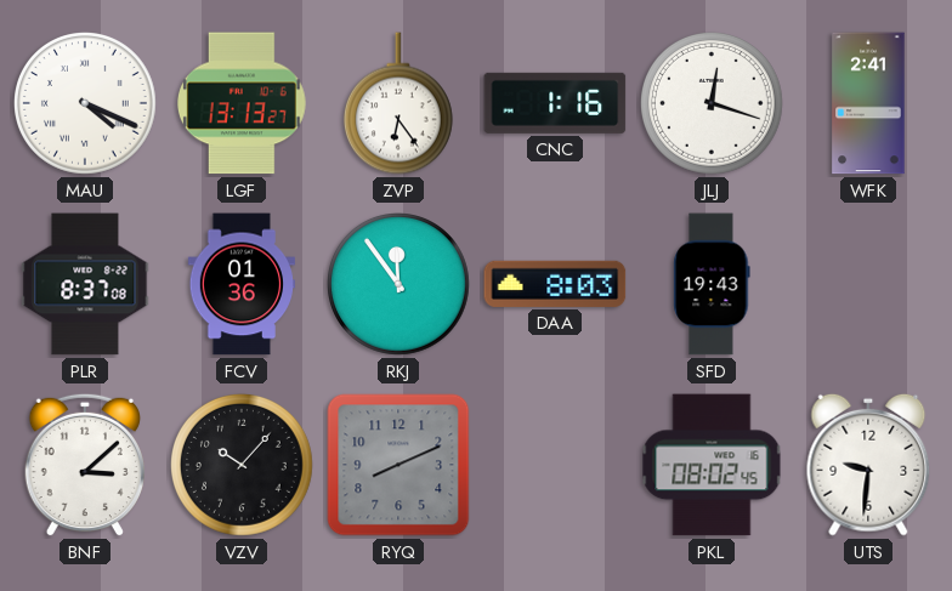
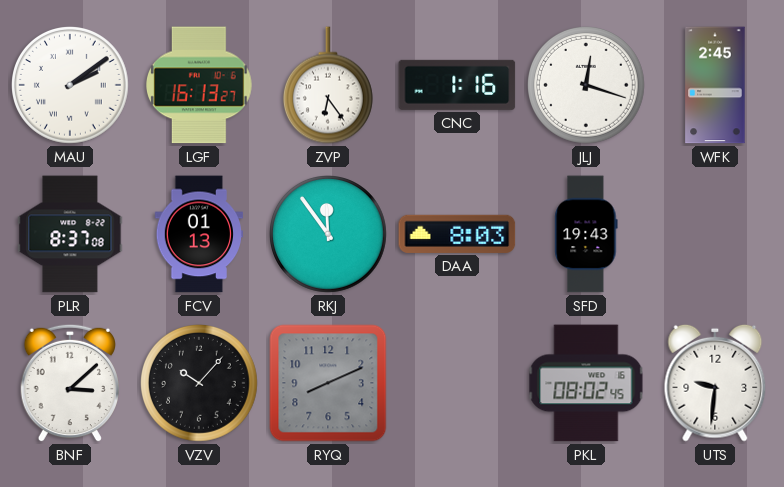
MAU: 4:19 -> 2:09
LGF: 13:13 -> 16:13
WFK: 2:41 -> 2:45
FCV: 01:36 -> 01:13
